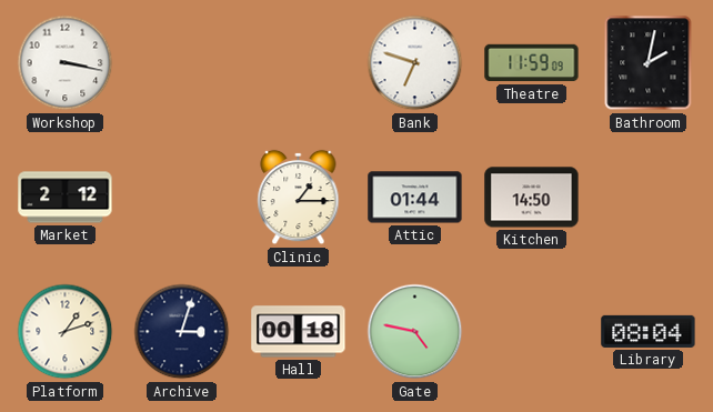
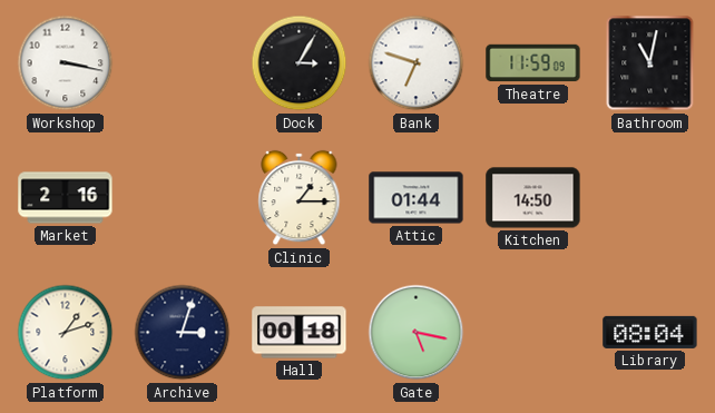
Dock: none -> 3:05
Bathroom: 2:02 -> 11:02
Market: 2:12 -> 2:16
Gate: 4:47 -> 5:17
